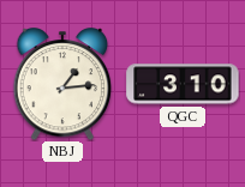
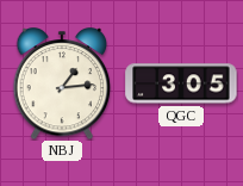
QGC: 3:10 -> 3:05
